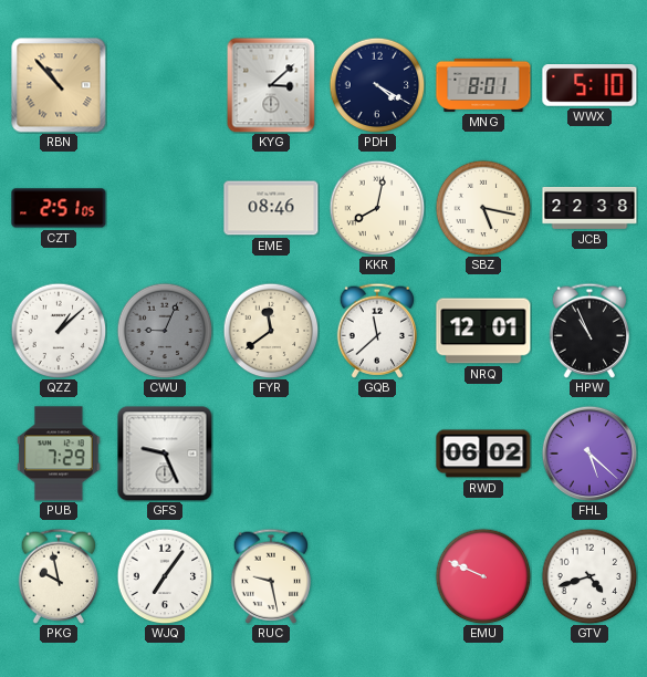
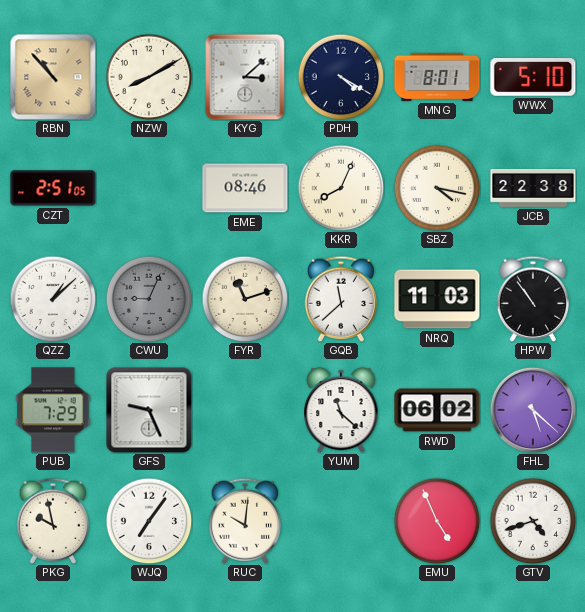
NZW: none -> 8:10
KKR: 8:02 -> 8:04
SBZ: 5:17 -> 4:17
FYR: 11:39 -> 11:12
NRQ: 12:01 -> 11:03
HPW: 10:56 -> 10:54
YUM: none -> 11:22
RUC: 9:28 -> 10:01
EMU: 9:49 -> 4:56
